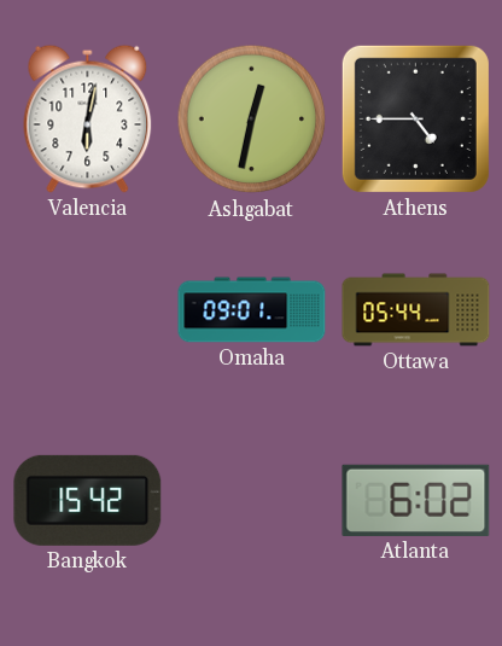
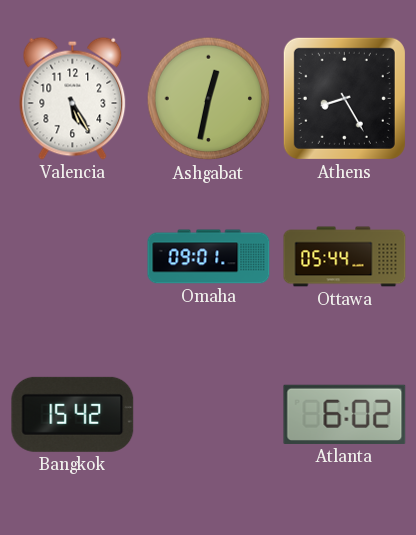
Valencia: 6:02 -> 5:25
Athens: 4:45 -> 8:25
